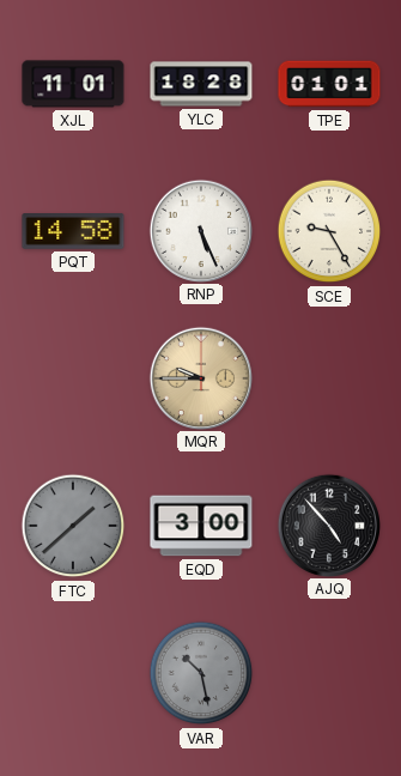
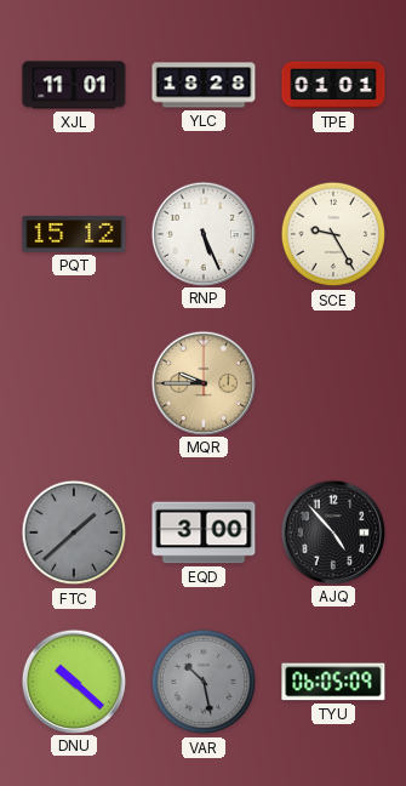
PQT: 14:58 -> 15:12
DNU: none -> 10:22
TYU: none -> 06:05
